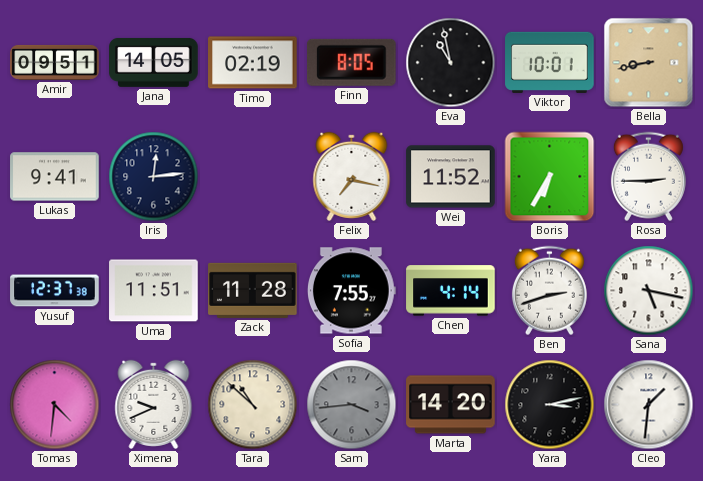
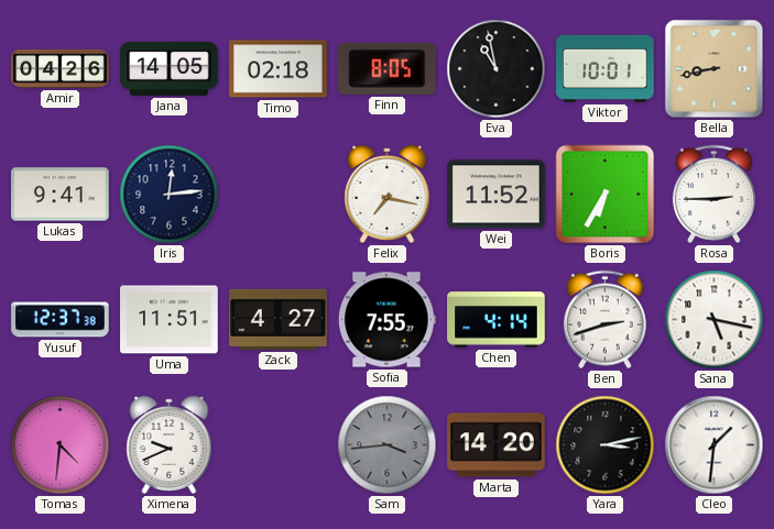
Amir: 09:51 -> 04:26
Timo: 02:19 -> 02:18
Zack: 11:28 -> 4:27
Tara: 10:52 -> none
